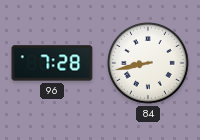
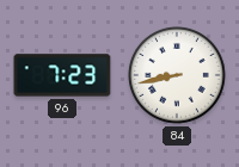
96: 7:28 -> 7:23
